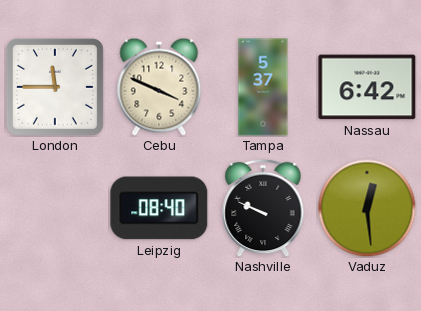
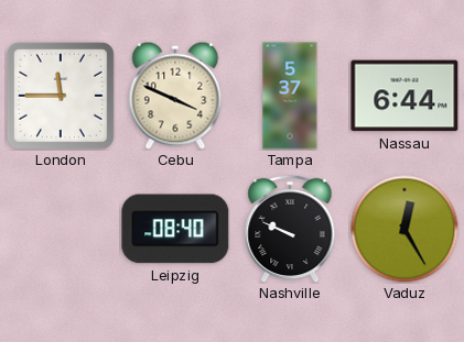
Nassau: 6:42 -> 6:44
Vaduz: 12:29 -> 12:25
